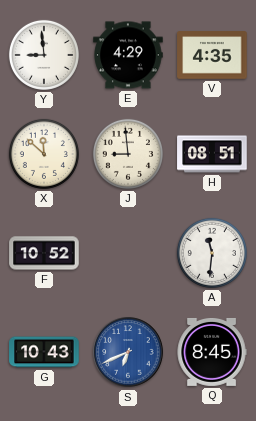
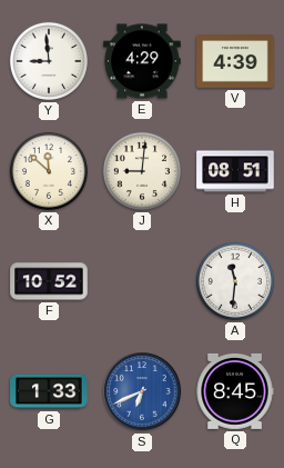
V: 4:35 -> 4:39
J: 8:59 -> 9:01
G: 10:43 -> 1:33
